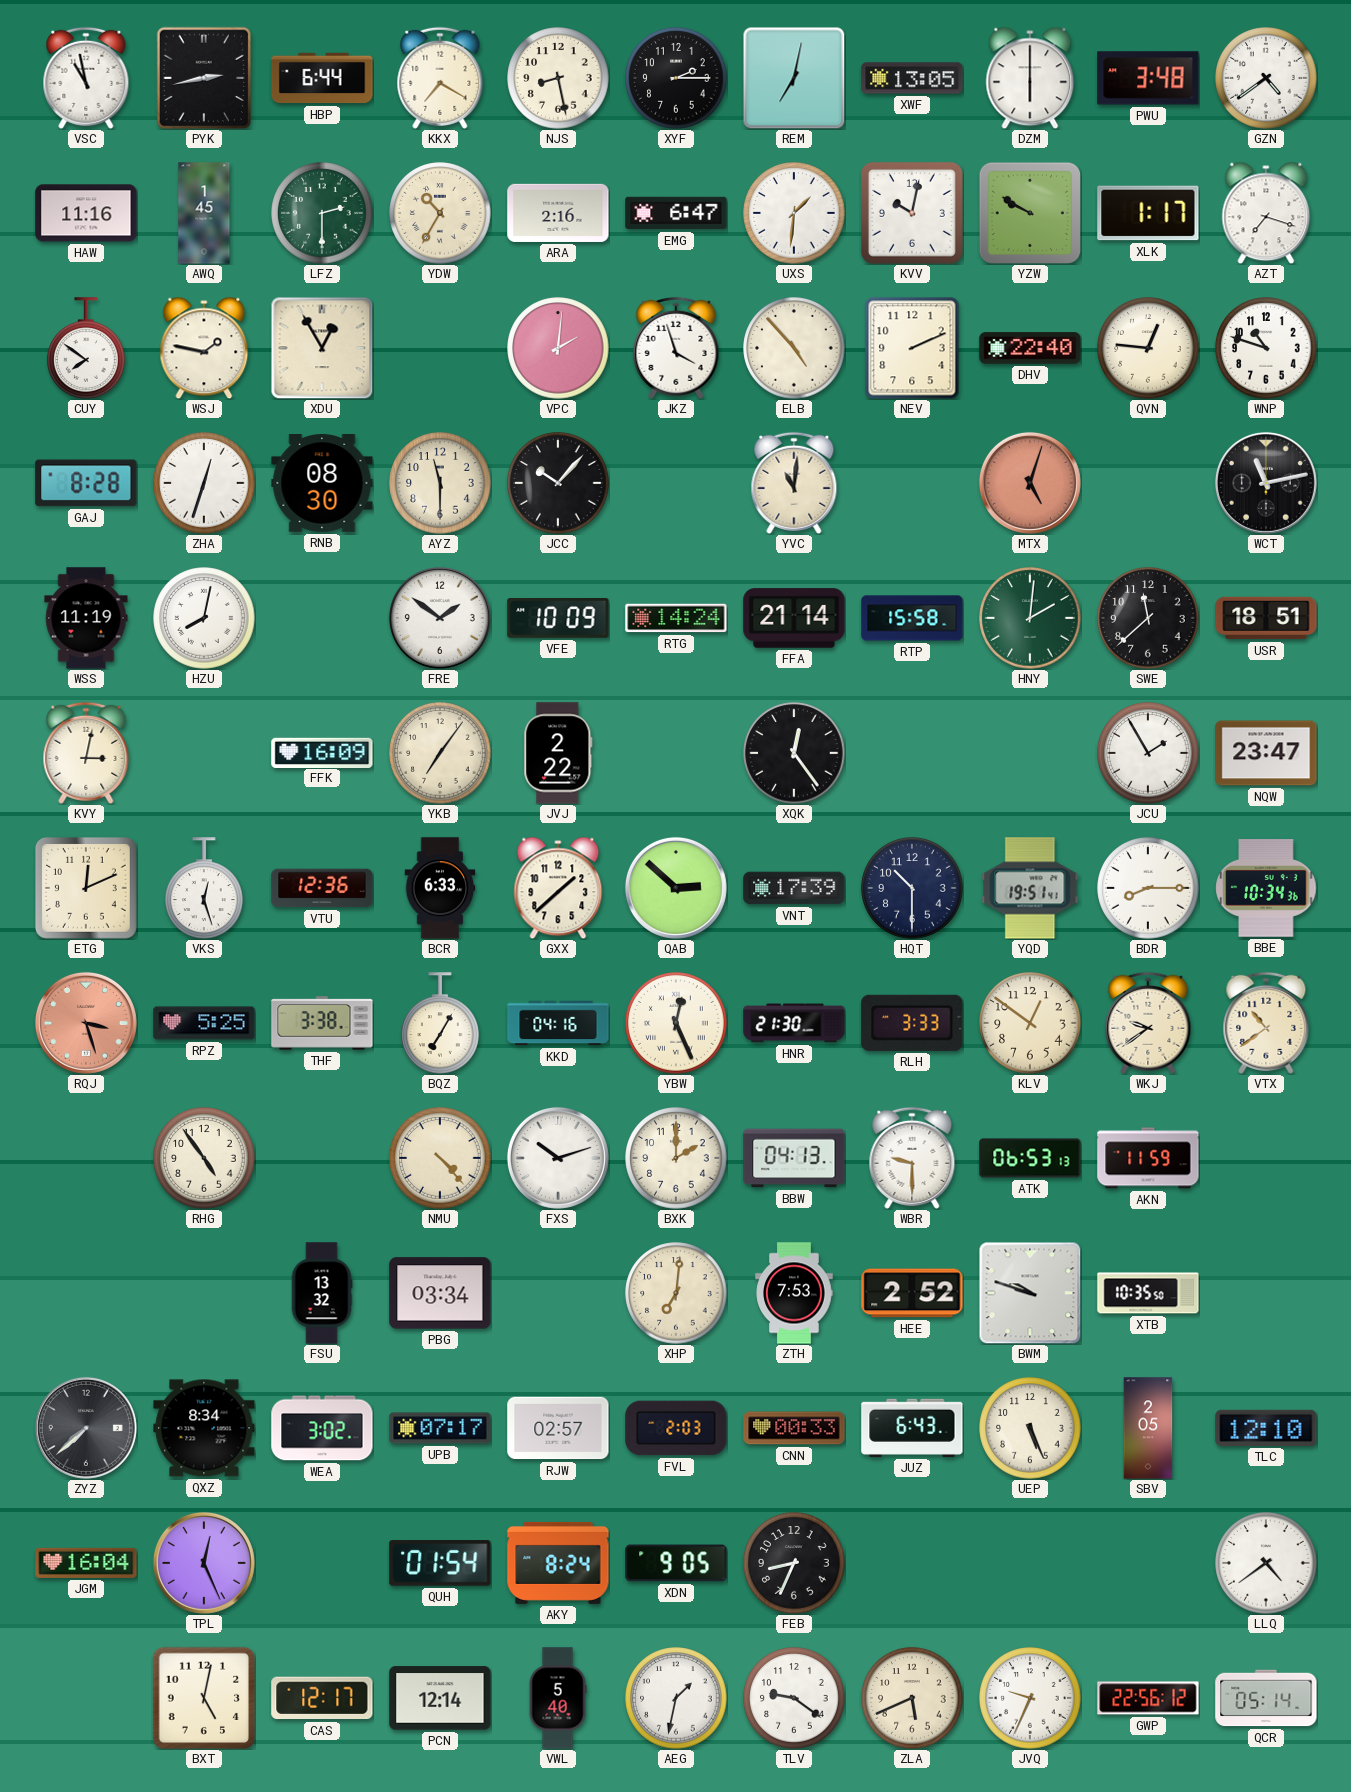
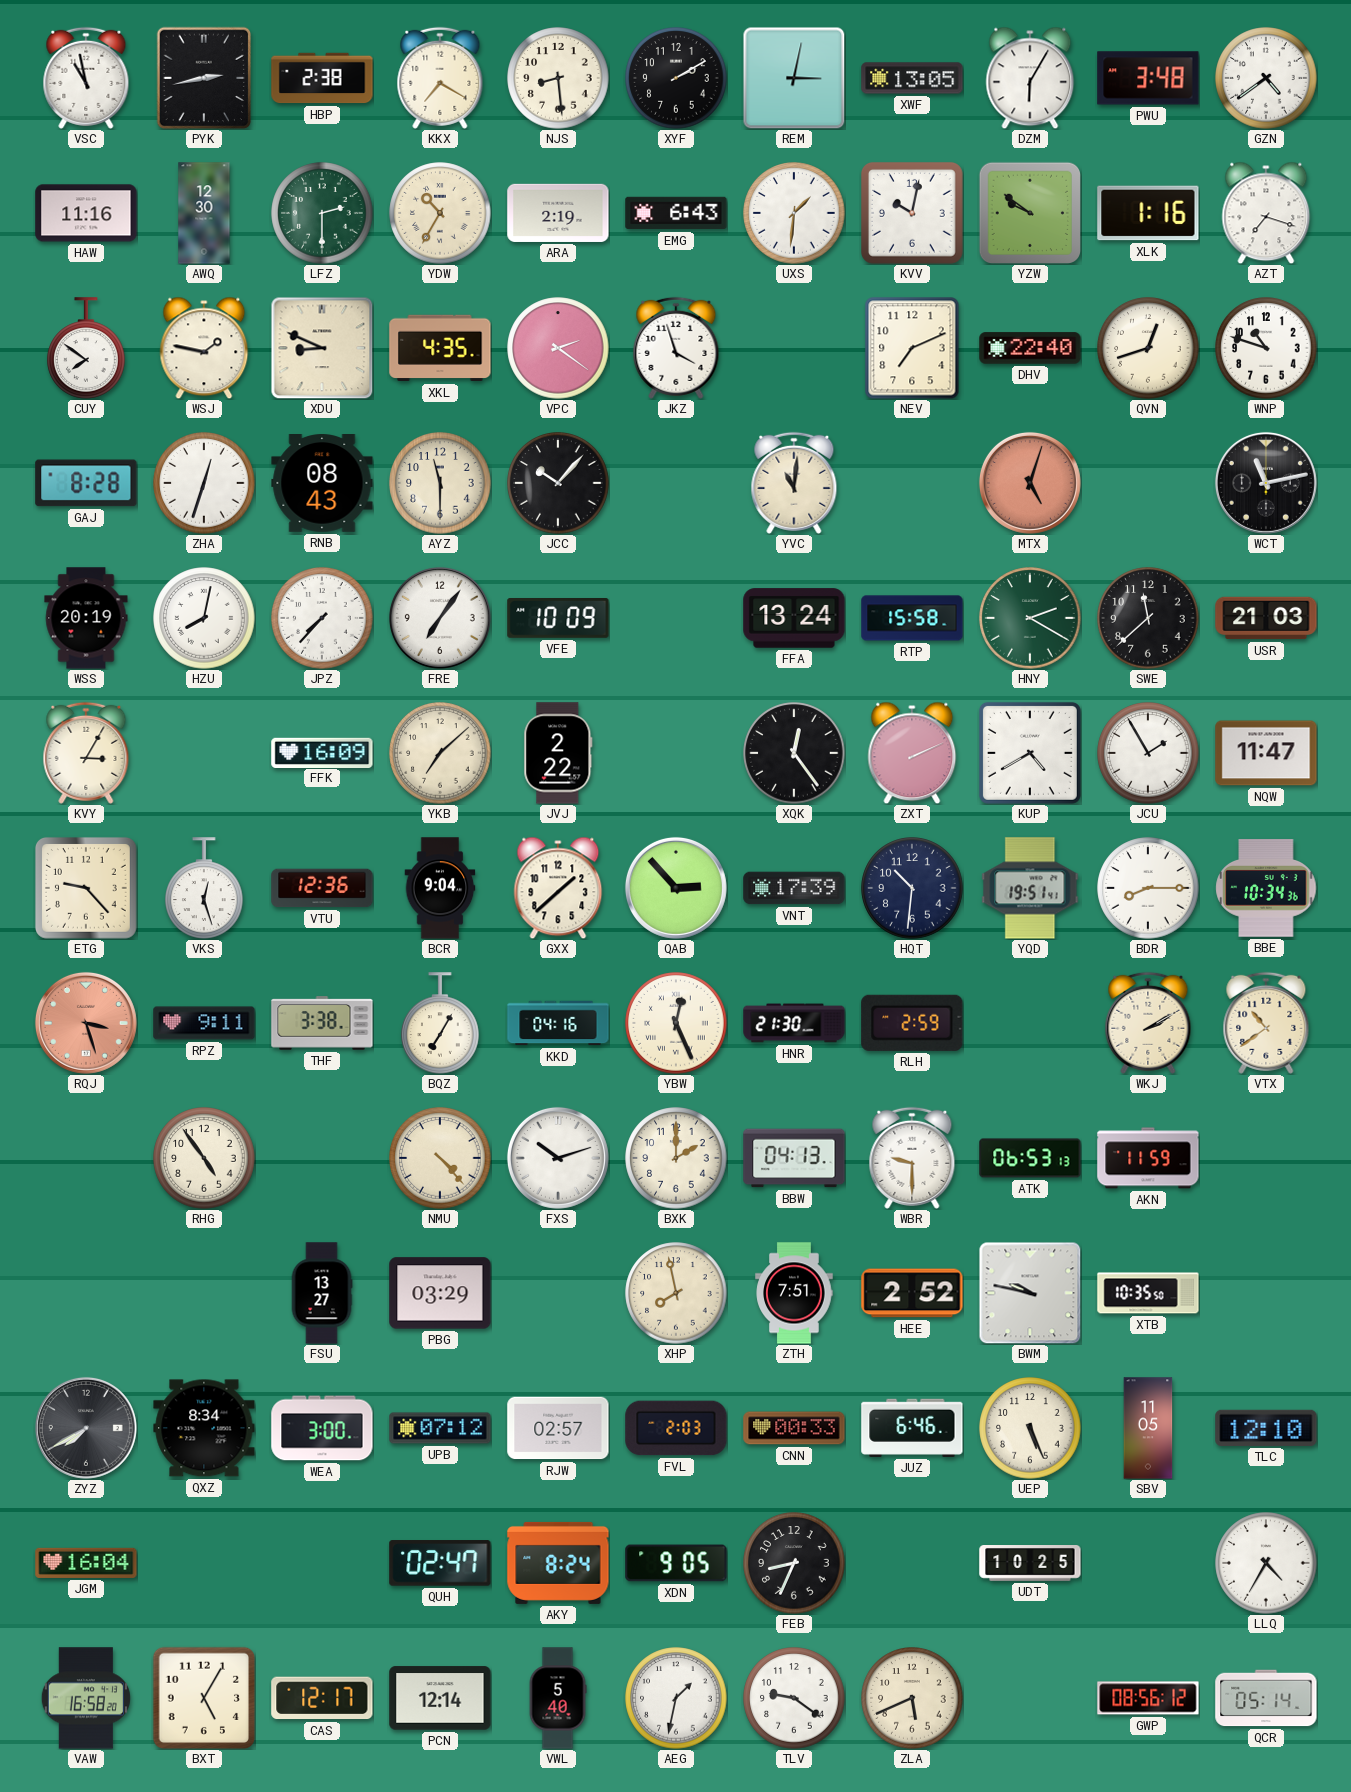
HBP: 6:44 -> 2:38
NJS: 8:28 -> 8:29
XYF: 2:15 -> 2:10
REM: 7:02 -> 3:02
DZM: 6:00 -> 6:05
AWQ: 1:45 -> 12:30
ARA: 2:16 -> 2:19
EMG: 6:47 -> 6:43
YZW: 9:50 -> 9:51
XLK: 1:17 -> 1:16
XDU: 12:55 -> 8:49
XKL: none -> 4:35
VPC: 2:01 -> 2:21
ELB: 4:53 -> none
NEV: 2:11 -> 7:11
QVN: 12:46 -> 12:42
RNB: 08:30 -> 08:43
WSS: 11:19 -> 20:19
JPZ: none -> 7:37
FRE: 1:51 -> 7:06
RTG: 14:24 -> none
FFA: 21:14 -> 13:24
HNY: 2:01 -> 2:20
USR: 18:51 -> 21:03
KVY: 3:02 -> 3:05
YKB: 7:06 -> 7:08
ZXT: none -> 2:11
KUP: none -> 4:40
NQW: 23:47 -> 11:47
ETG: 12:11 -> 9:23
BCR: 6:33 -> 9:04
QAB: 2:52 -> 2:53
HQT: 10:30 -> 10:31
RPZ: 5:25 -> 9:11
RLH: 3:33 -> 2:59
KLV: 12:51 -> none
WKJ: 9:39 -> 2:10
FSU: 13:32 -> 13:27
PBG: 03:34 -> 03:29
XHP: 7:01 -> 7:58
ZTH: 7:53 -> 7:51
BWM: 9:48 -> 9:47
ZYZ: 7:38 -> 7:40
WEA: 3:02 -> 3:00
UPB: 07:17 -> 07:12
JUZ: 6:43 -> 6:46
SBV: 2:05 -> 11:05
TPL: 12:26 -> none
QUH: 01:54 -> 02:47
UDT: none -> 10:25
LLQ: 4:39 -> 4:35
VAW: none -> 16:58
BXT: 5:02 -> 5:05
JVQ: 9:34 -> none
GWP: 22:56 -> 08:56
